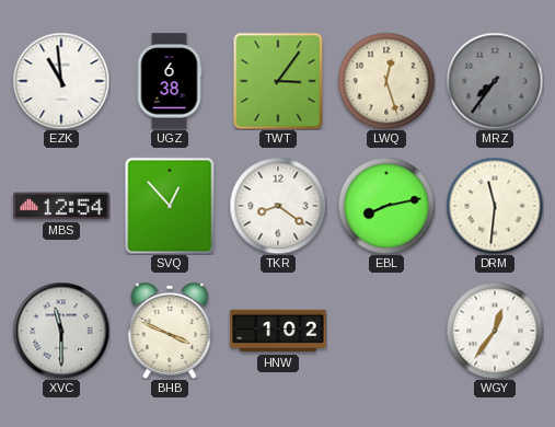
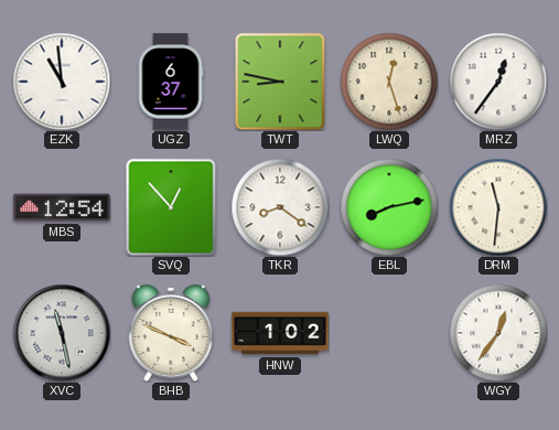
UGZ: 6:38 -> 6:37
TWT: 3:06 -> 8:47
MRZ: 7:36 -> 12:36
MRZ dial: grey -> white
XVC: 11:30 -> 11:28
